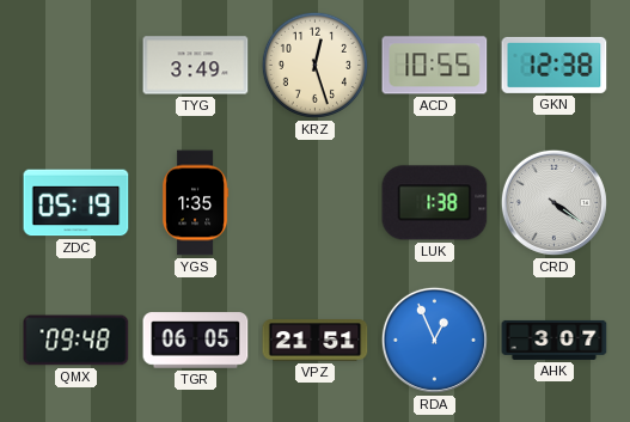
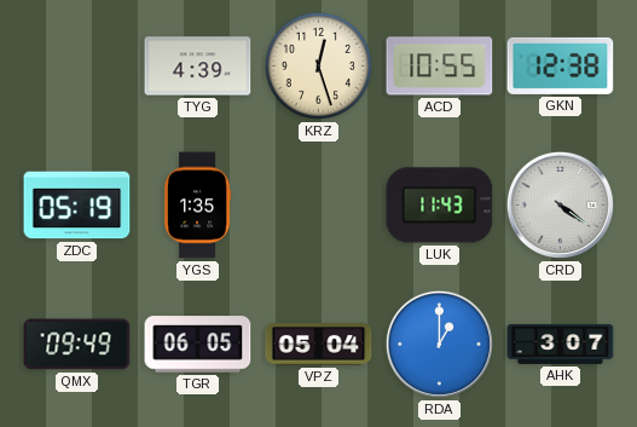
TYG: 3:49 -> 4:39
LUK: 1:38 -> 11:43
QMX: 09:48 -> 09:49
VPZ: 21:51 -> 05:04
RDA: 12:56 -> 1:00
